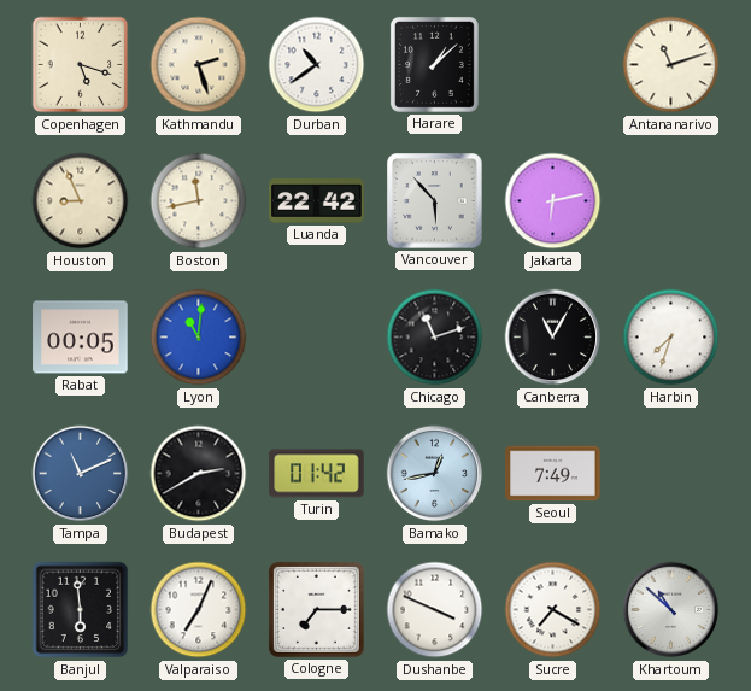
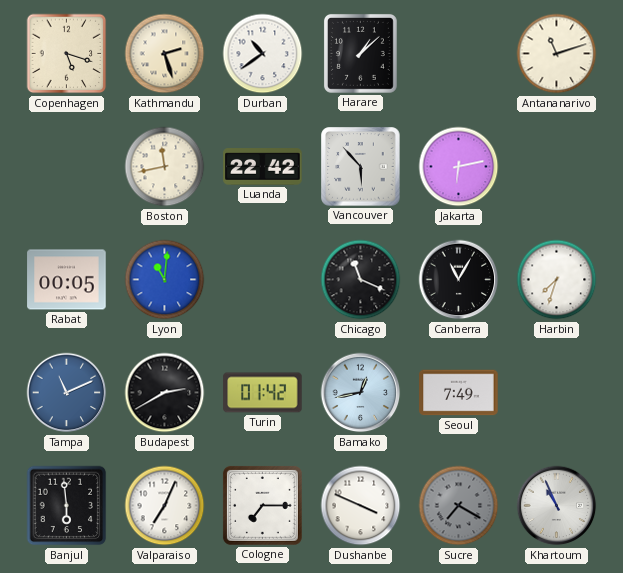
Houston: 8:56 -> none
Chicago: 11:12 -> 11:19
Sucre dial: white -> grey
Khartoum: 10:52 -> 10:56
